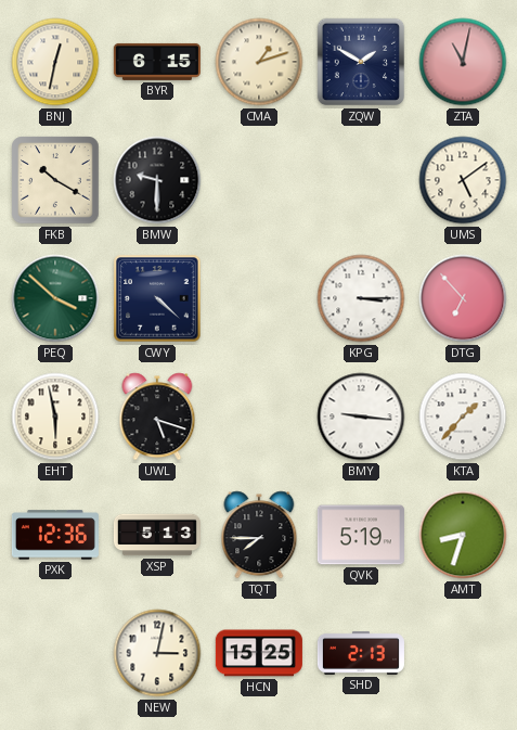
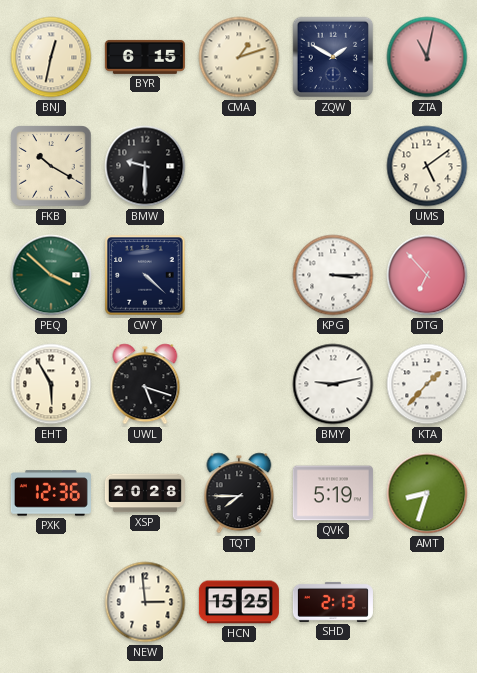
EHT: 5:58 -> 5:55
BMY: 9:16 -> 9:13
XSP: 5:13 -> 20:28
NEW: 3:02 -> 2:59
